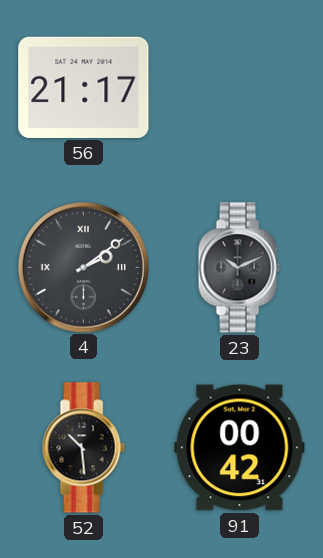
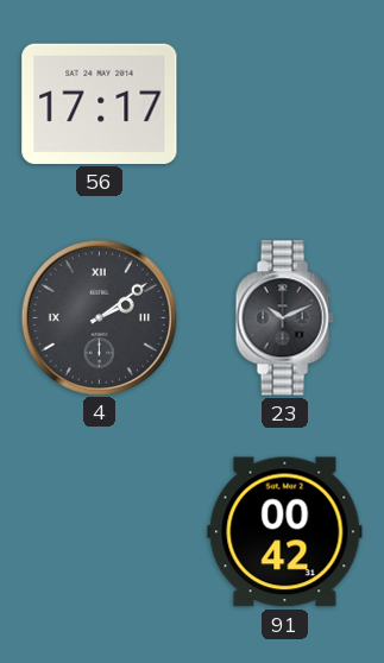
56: 21:17 -> 17:17
52: 10:29 -> none
